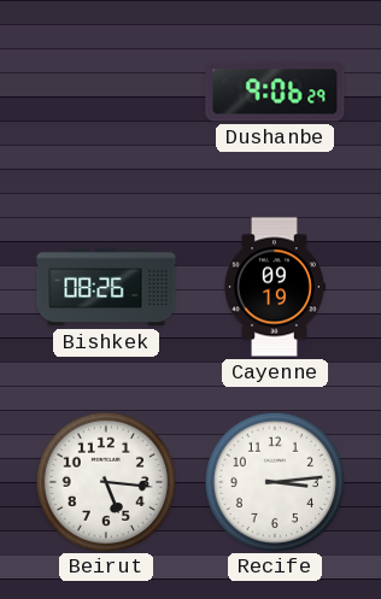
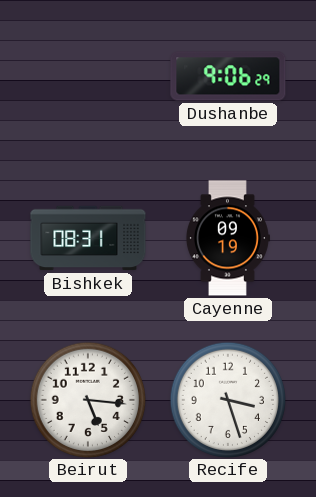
Bishkek: 08:26 -> 08:31
Recife: 3:14 -> 3:27
